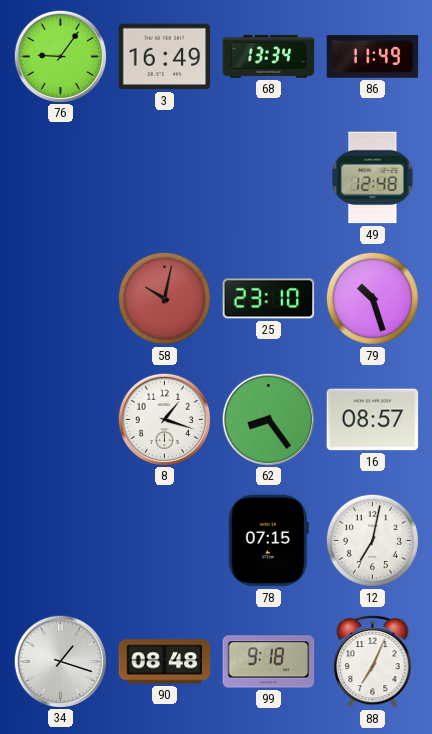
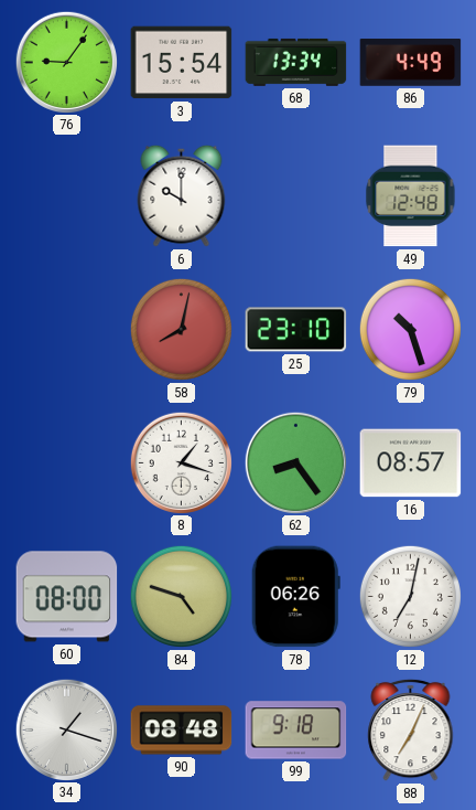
3: 16:49 -> 15:54
86: 11:49 -> 4:49
6: none -> 10:00
58: 10:02 -> 8:02
60: none -> 08:00
84: none -> 4:48
78: 07:15 -> 06:26
